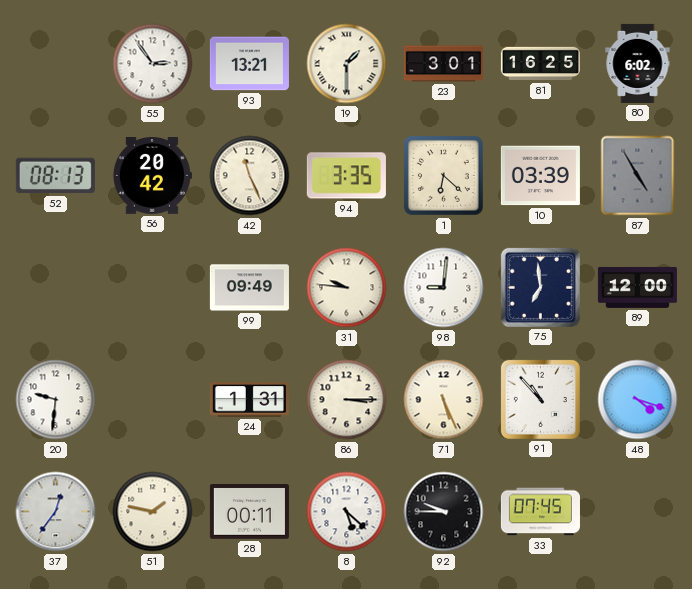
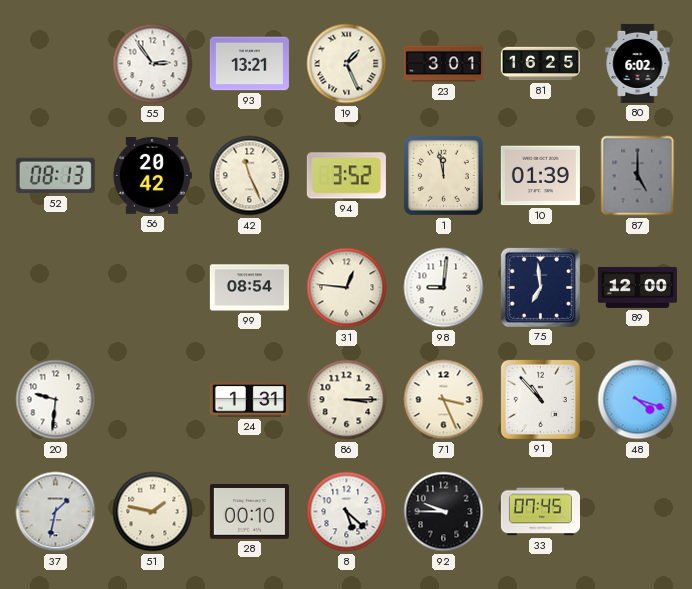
19: 1:30 -> 1:26
94: 3:35 -> 3:52
1: 6:22 -> 11:58
10: 03:39 -> 01:39
87: 4:55 -> 5:00
99: 09:49 -> 08:54
31: 9:46 -> 12:46
71: 5:26 -> 3:26
37: 12:36 -> 1:32
28: 00:11 -> 00:10
